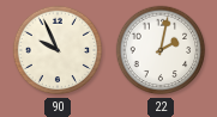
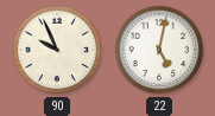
22: 2:02 -> 5:02
